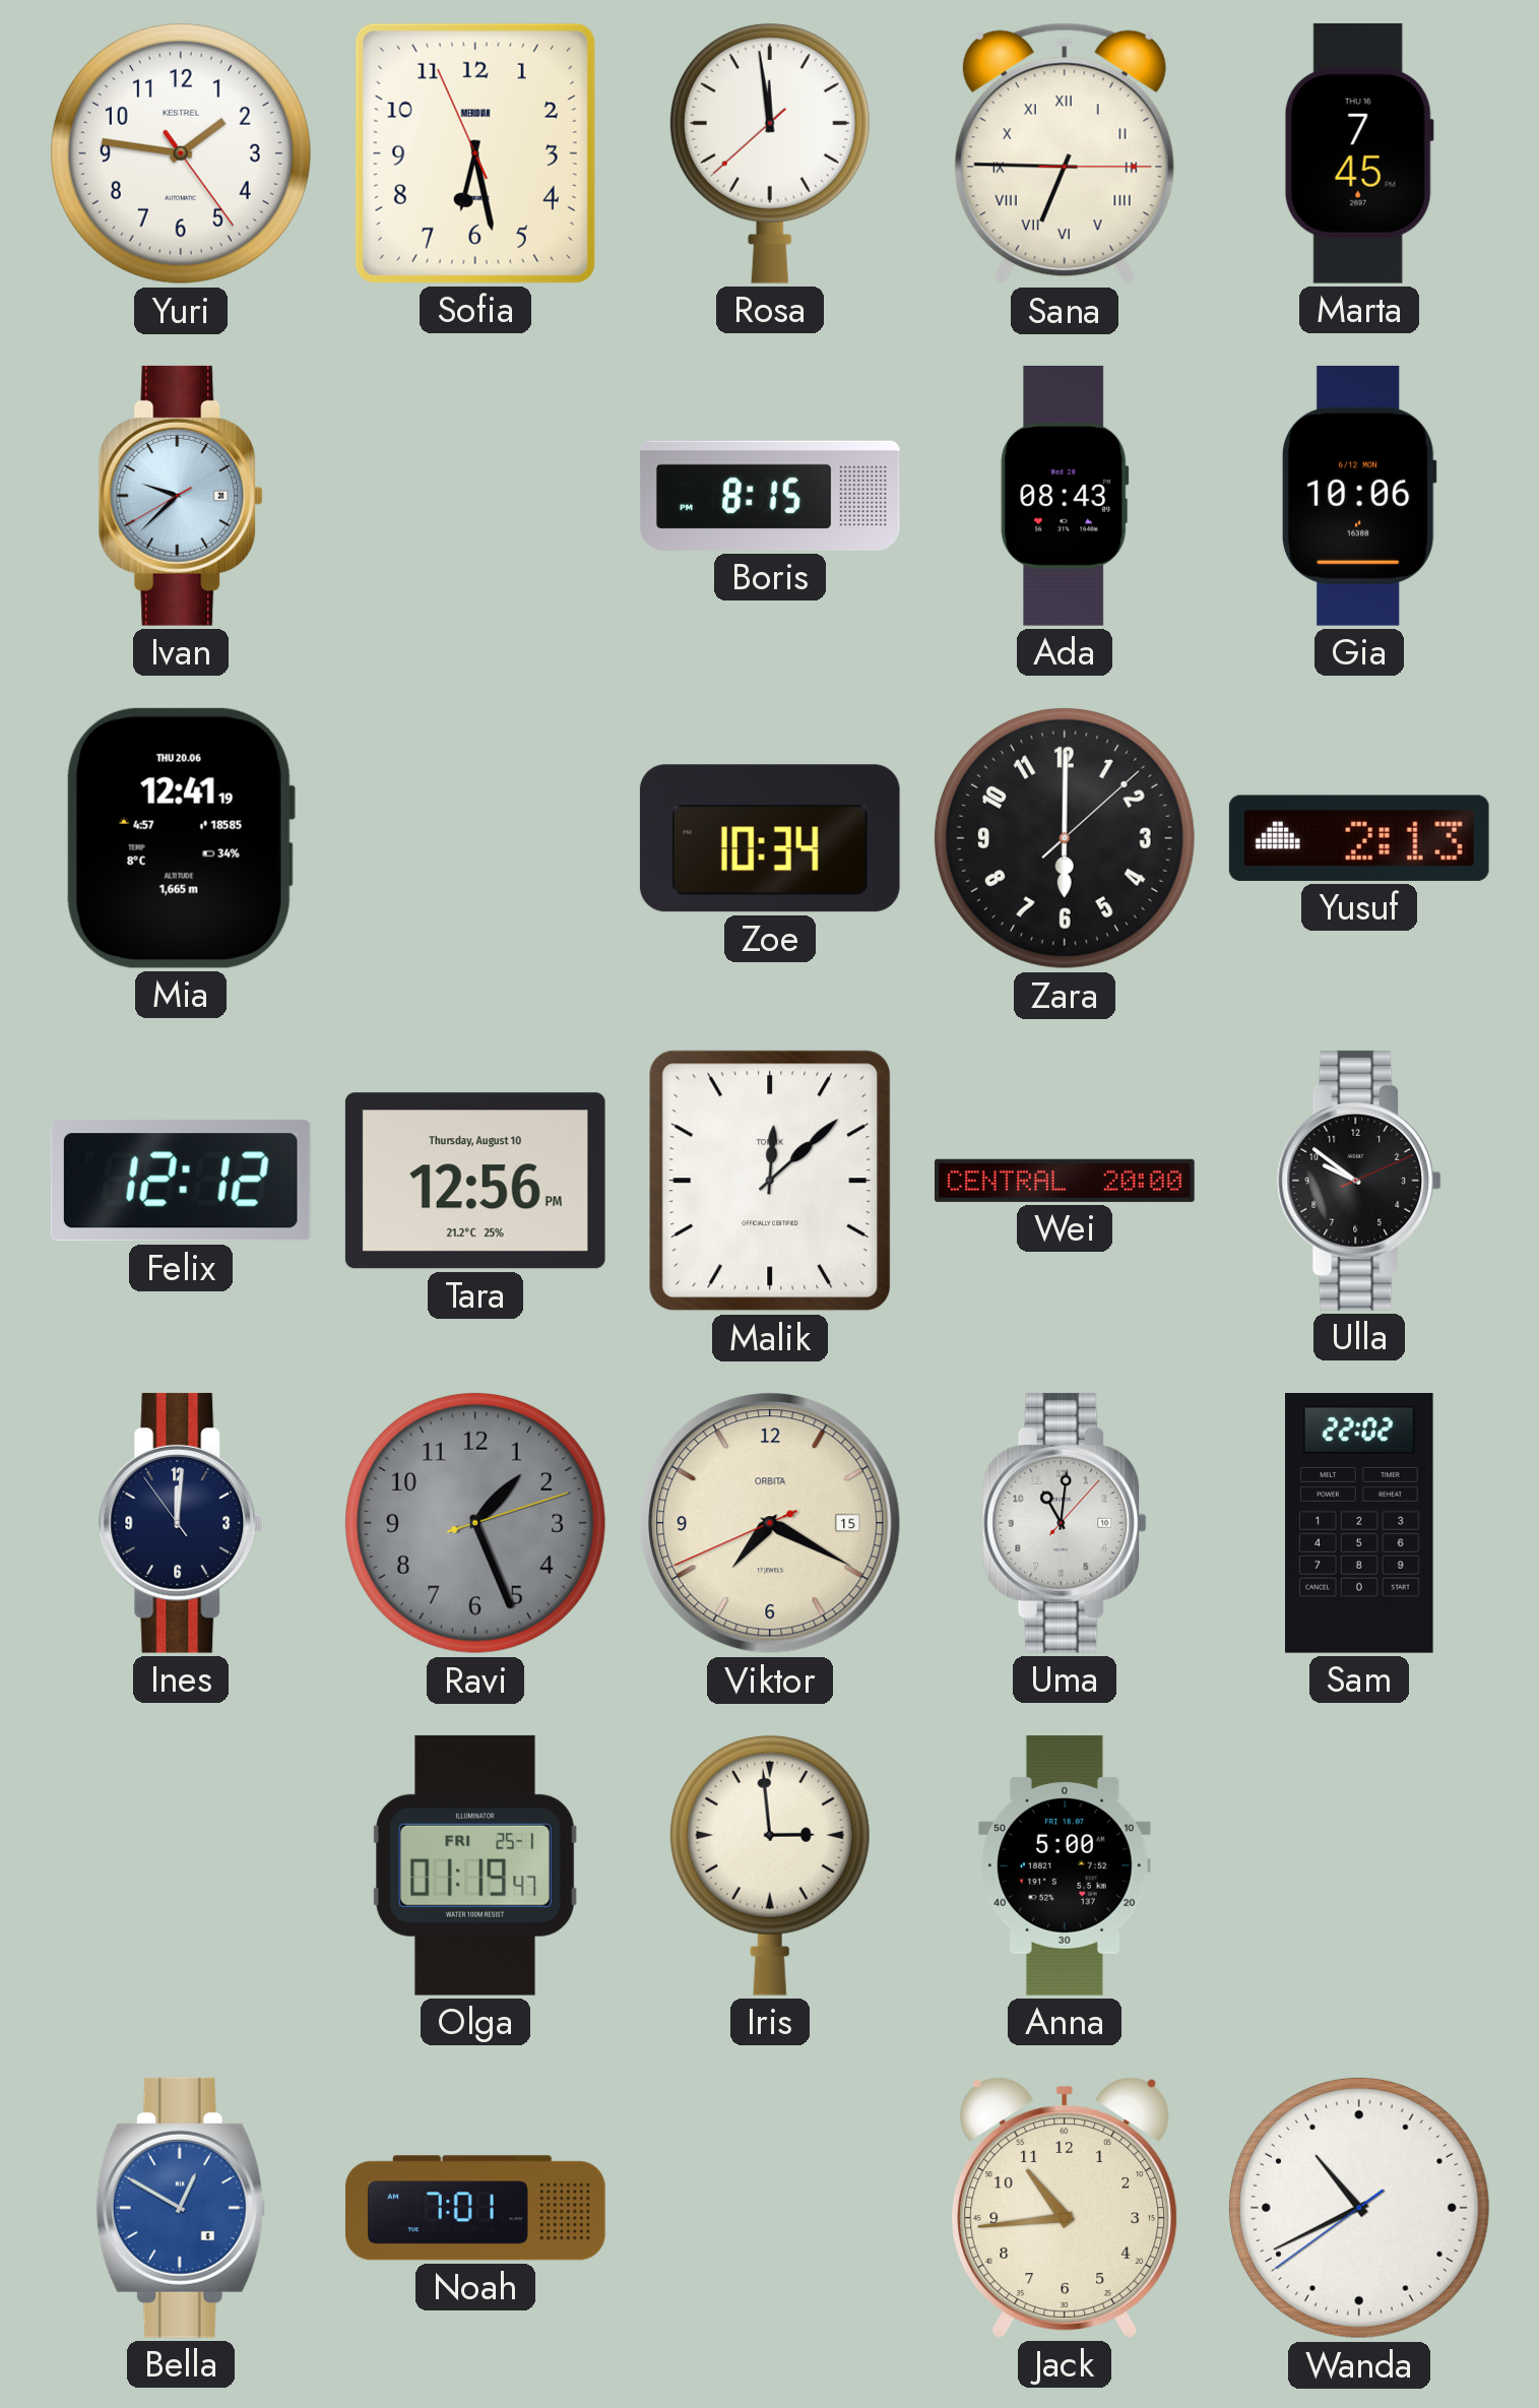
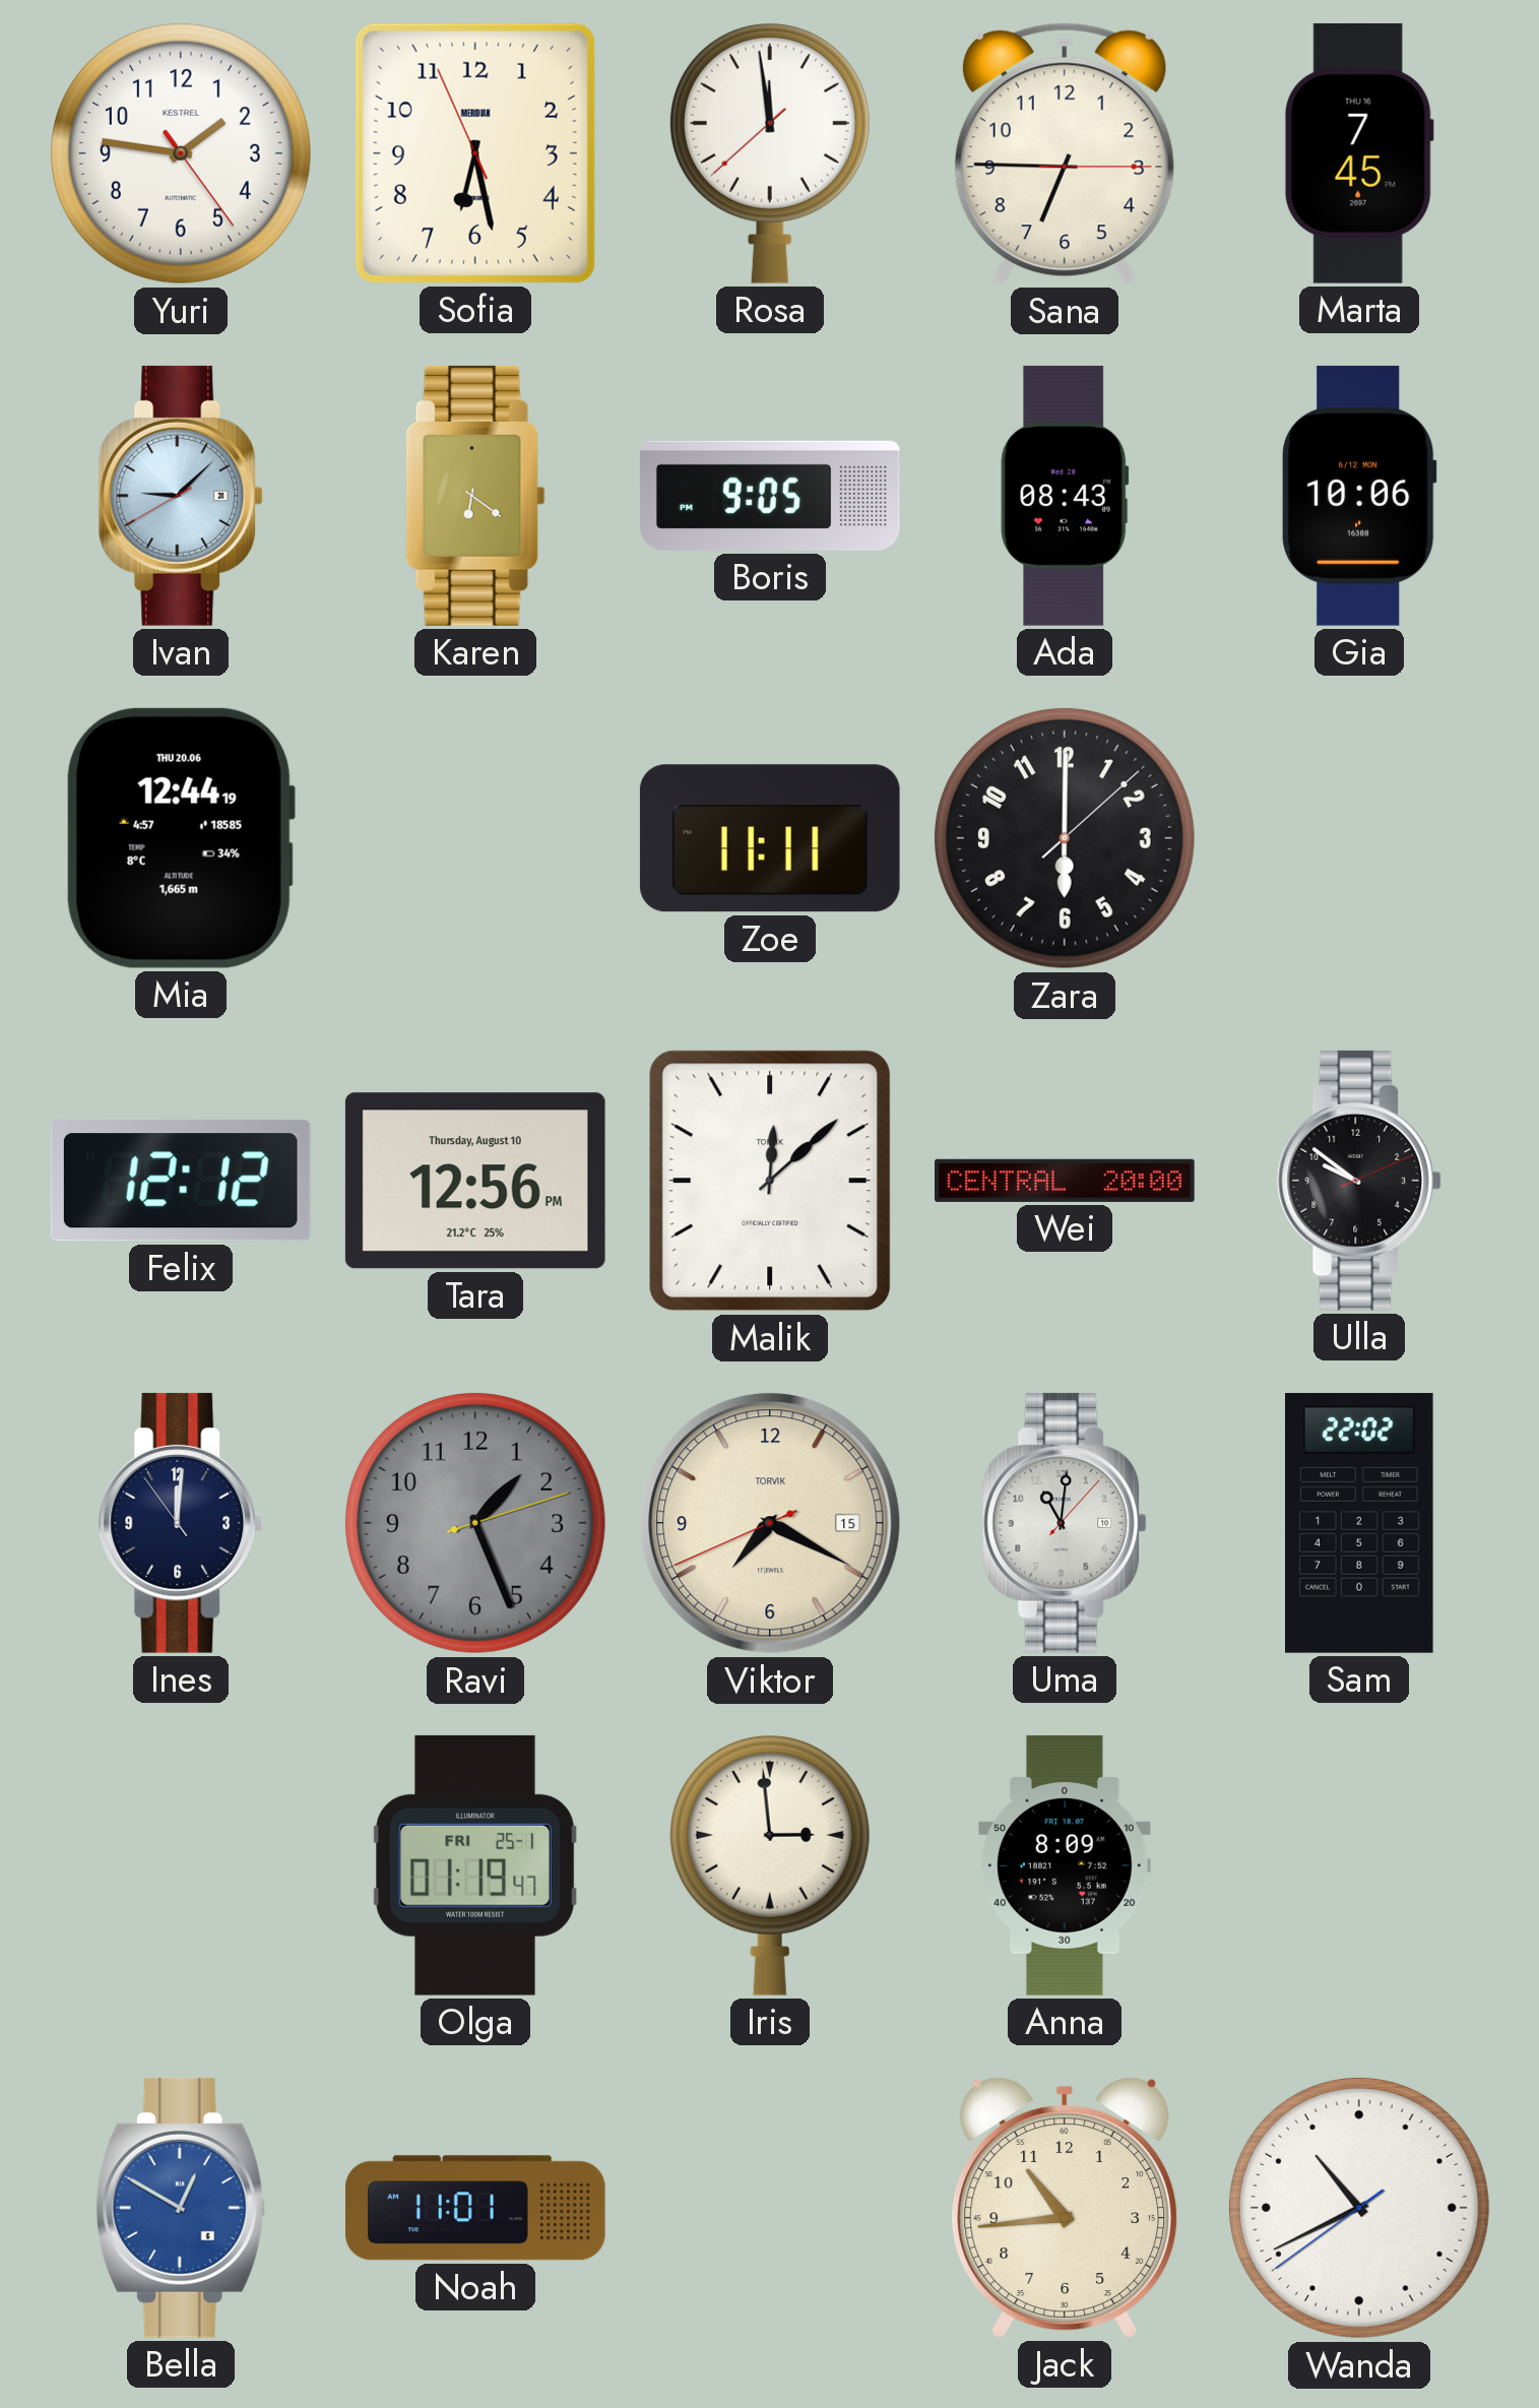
Sana numerals: Roman -> Arabic
Ivan: 9:37 -> 9:07
Karen: none -> 6:21
Boris: 8:15 -> 9:05
Mia: 12:41 -> 12:44
Zoe: 10:34 -> 11:11
Yusuf: 2:13 -> none
Viktor brand: ORBITA -> TORVIK
Anna: 5:00 -> 8:09
Noah: 7:01 -> 11:01
